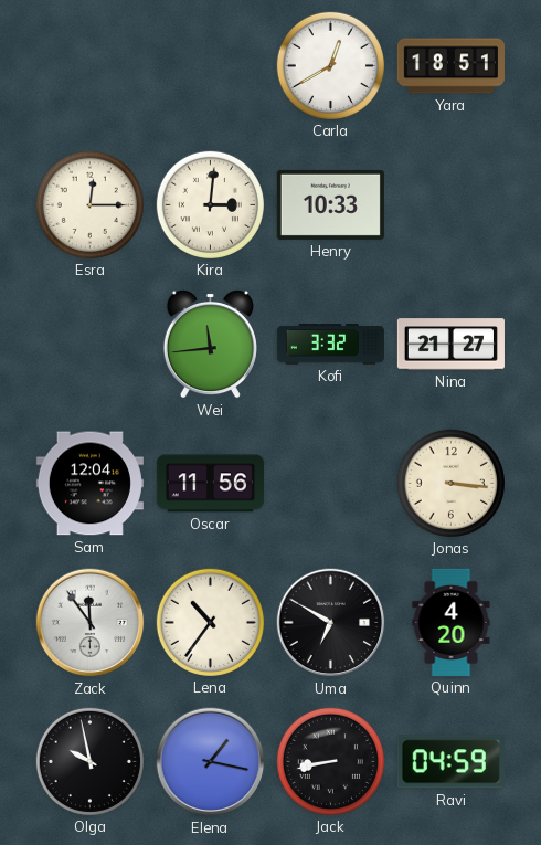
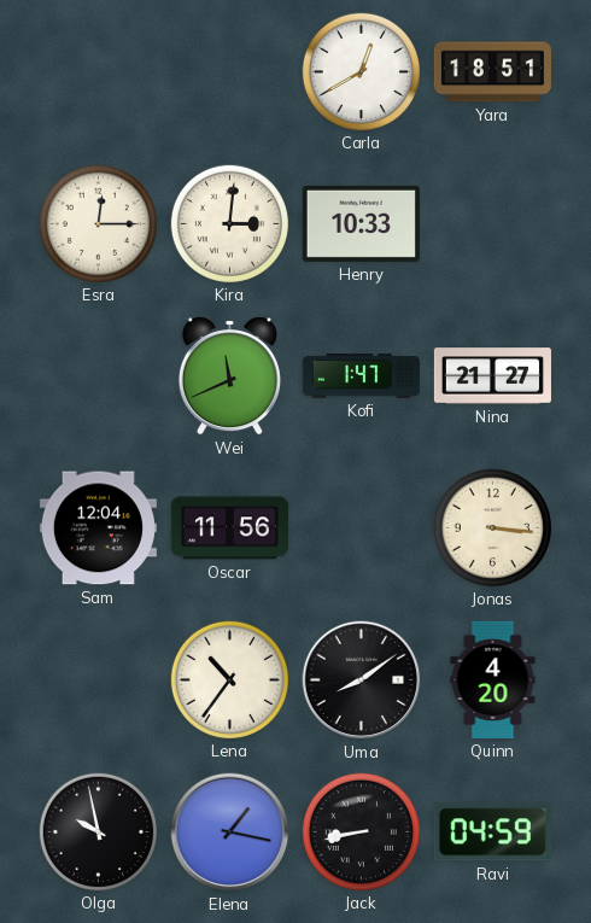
Wei: 11:44 -> 11:41
Kofi: 3:32 -> 1:47
Zack: 11:54 -> none
Uma: 6:50 -> 8:09
